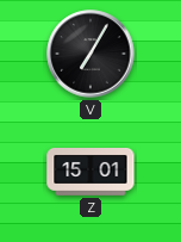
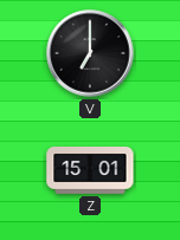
V: 7:05 -> 7:00
